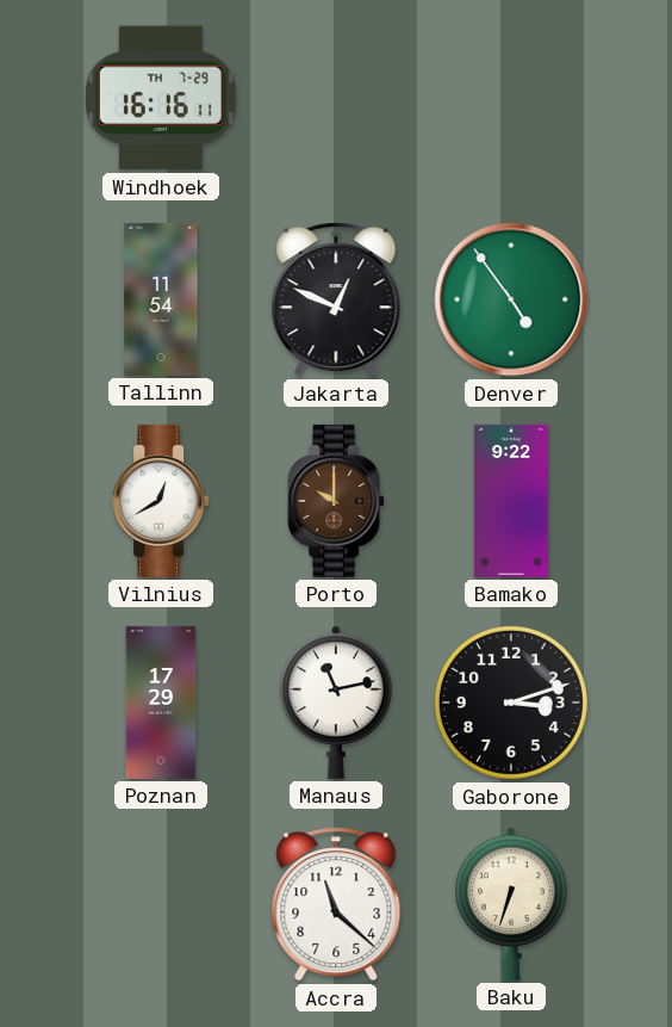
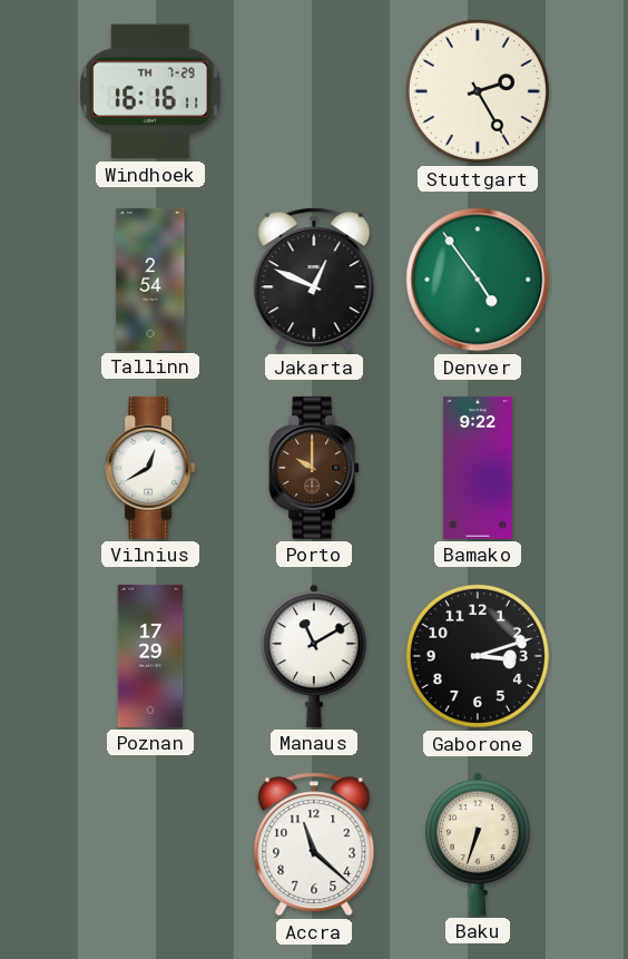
Stuttgart: none -> 2:25
Tallinn: 11:54 -> 2:54
Manaus: 11:13 -> 11:10
